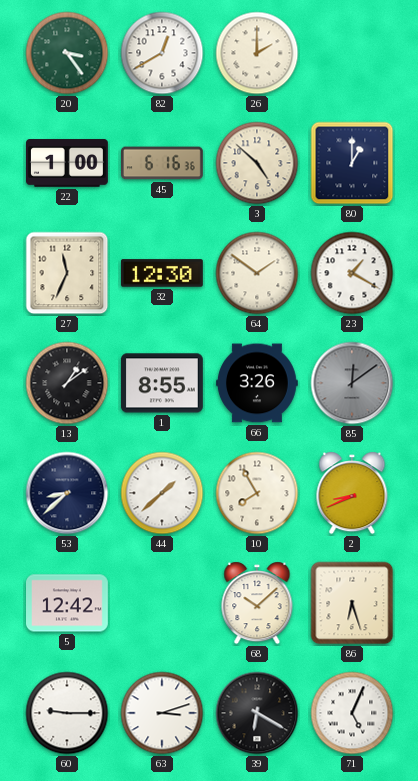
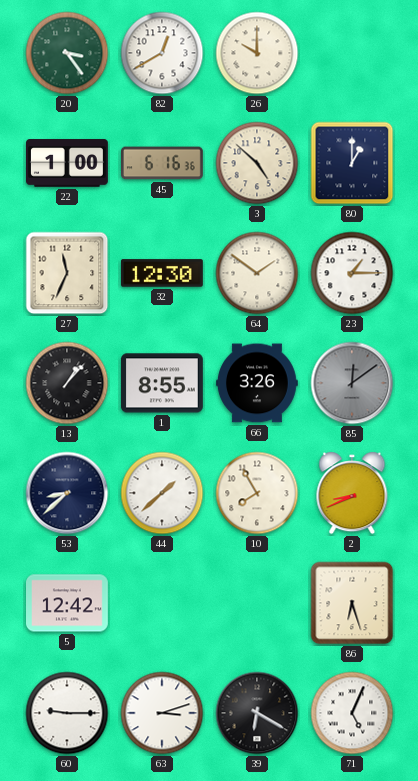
26: 2:00 -> 10:00
23: 1:20 -> 1:15
13: 1:09 -> 1:07
68: 10:08 -> none
